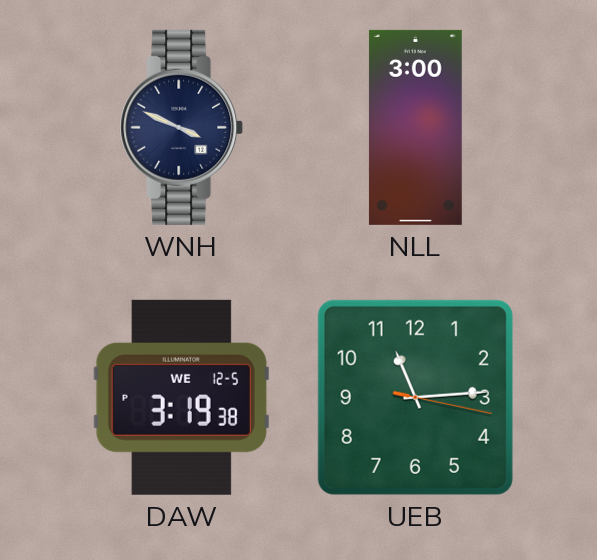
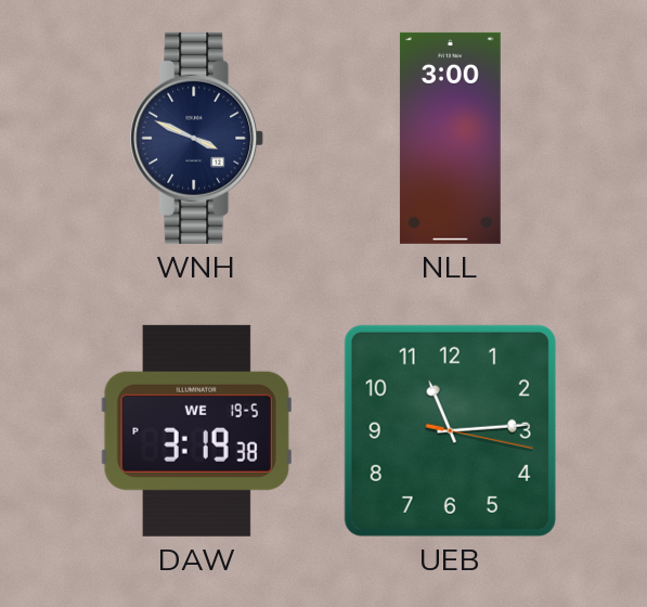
DAW date: WE 12-5 -> WE 19-5
